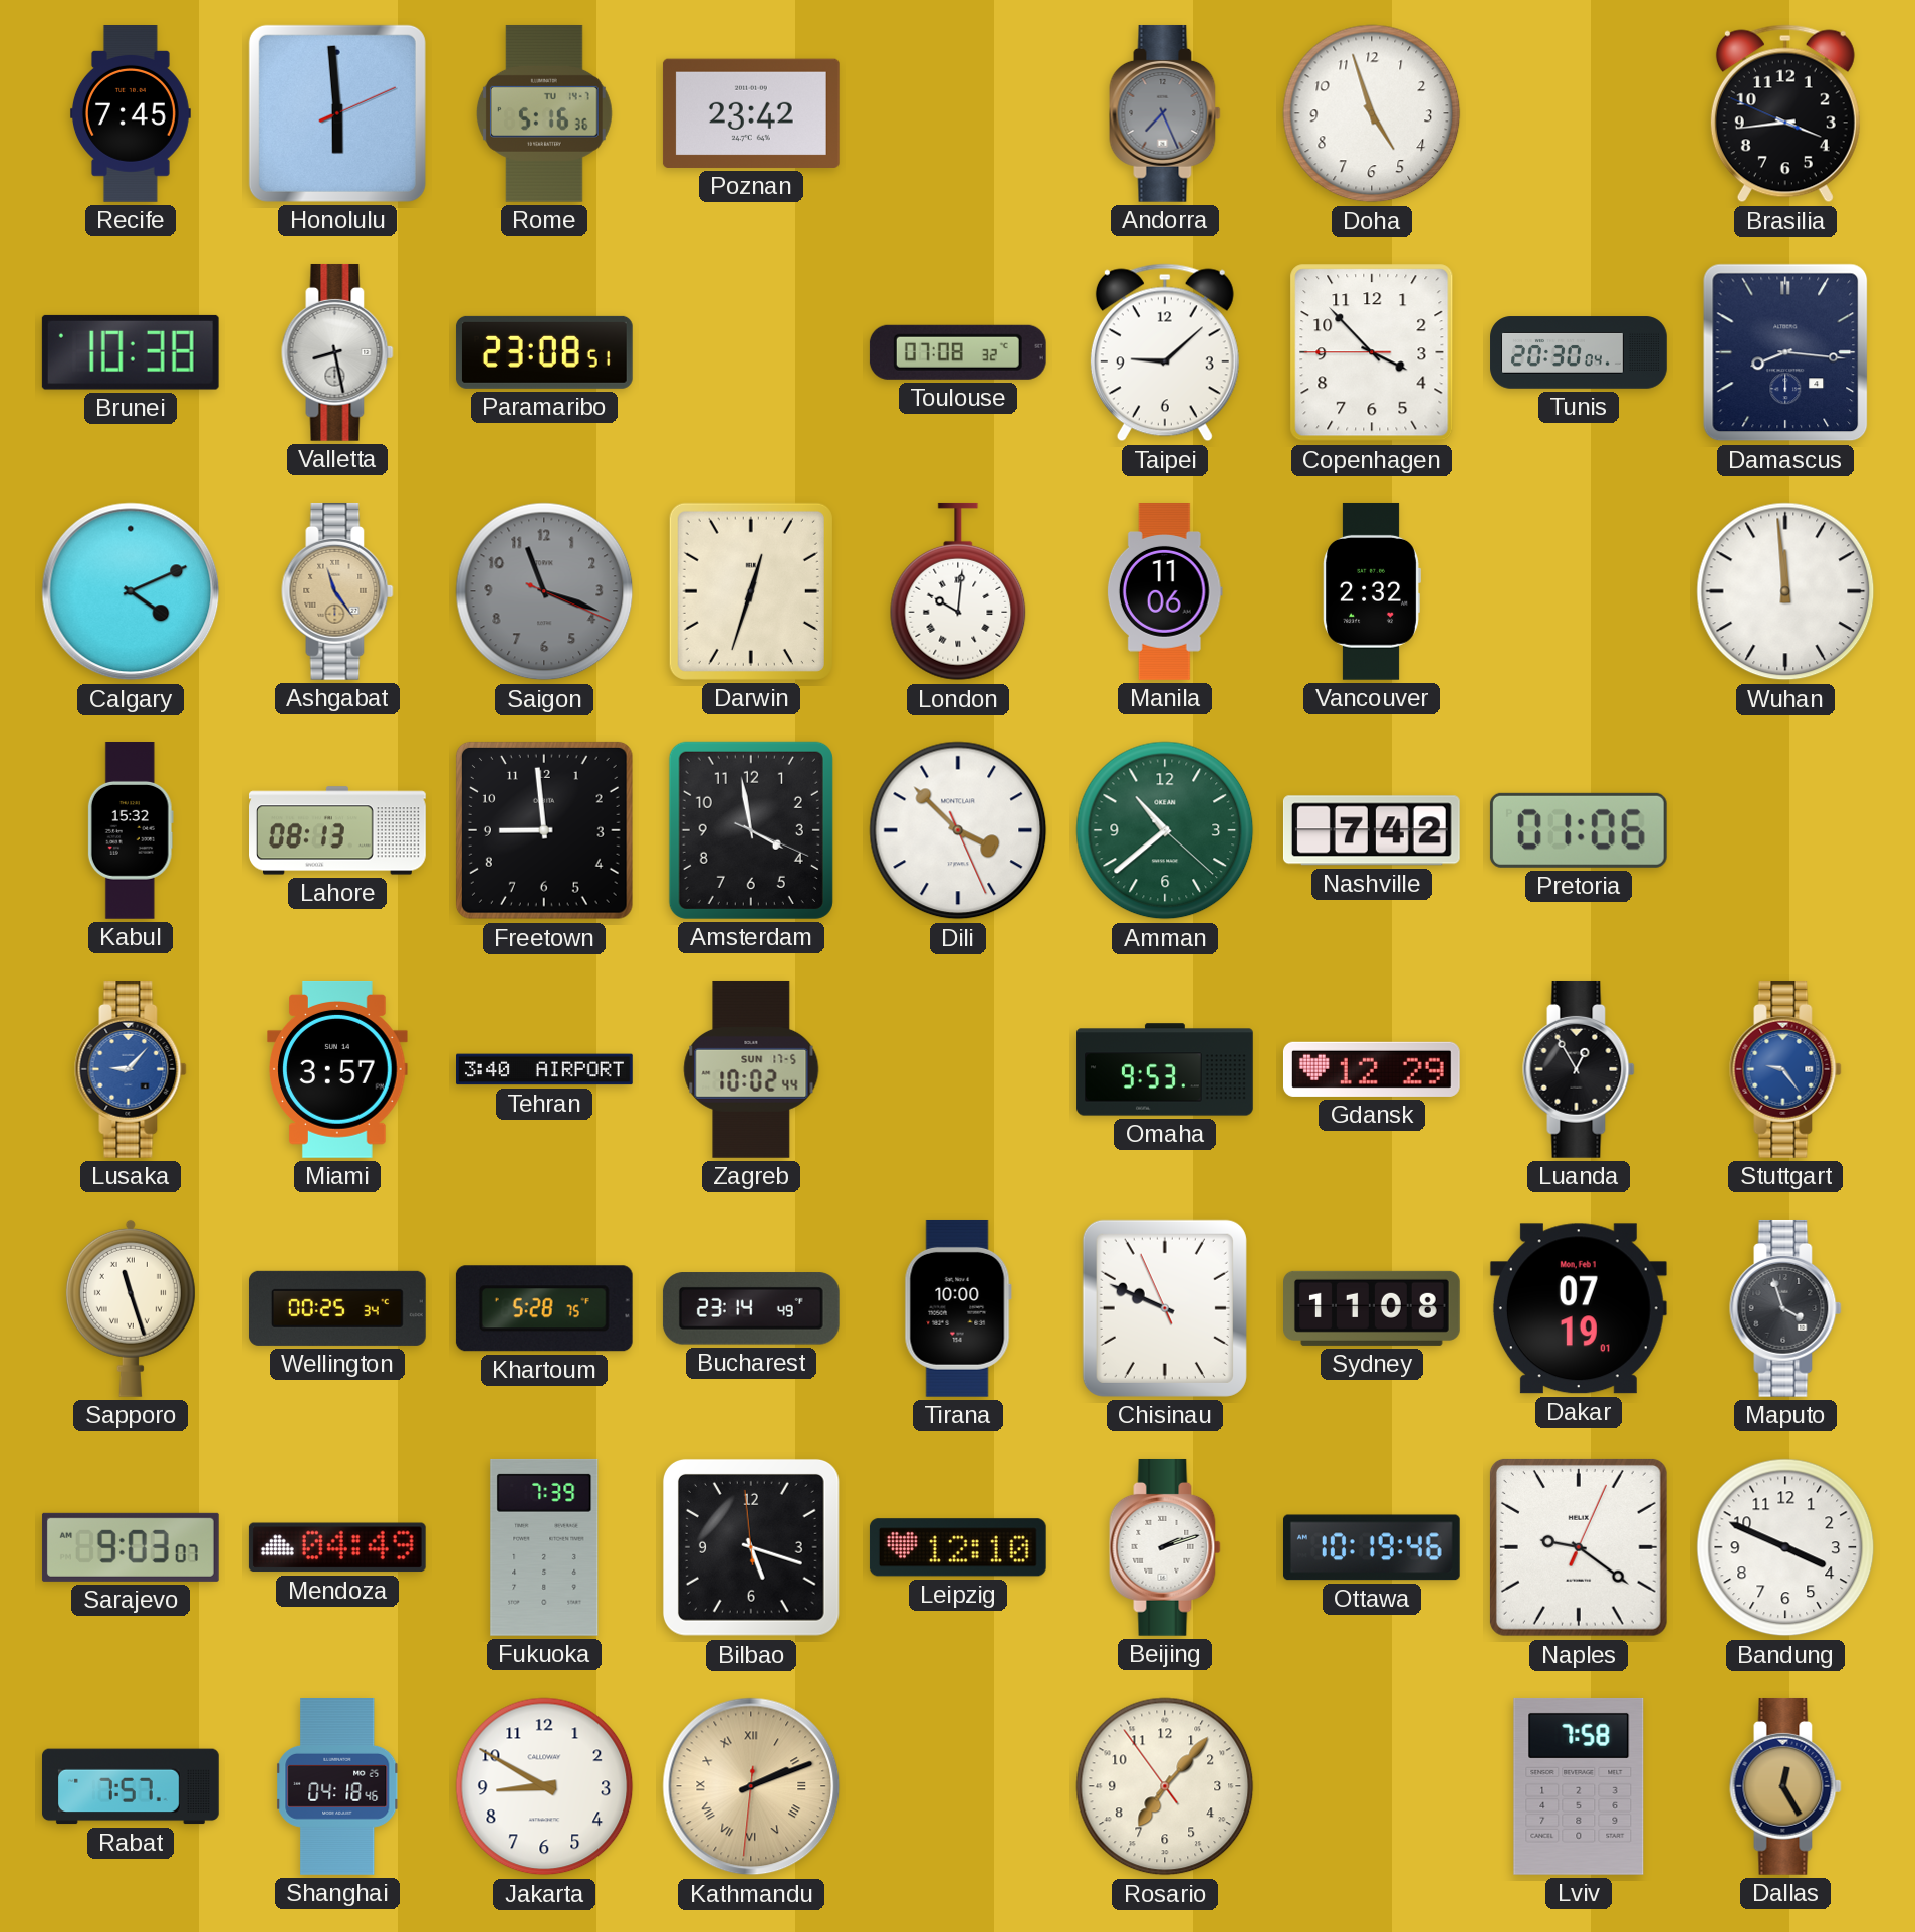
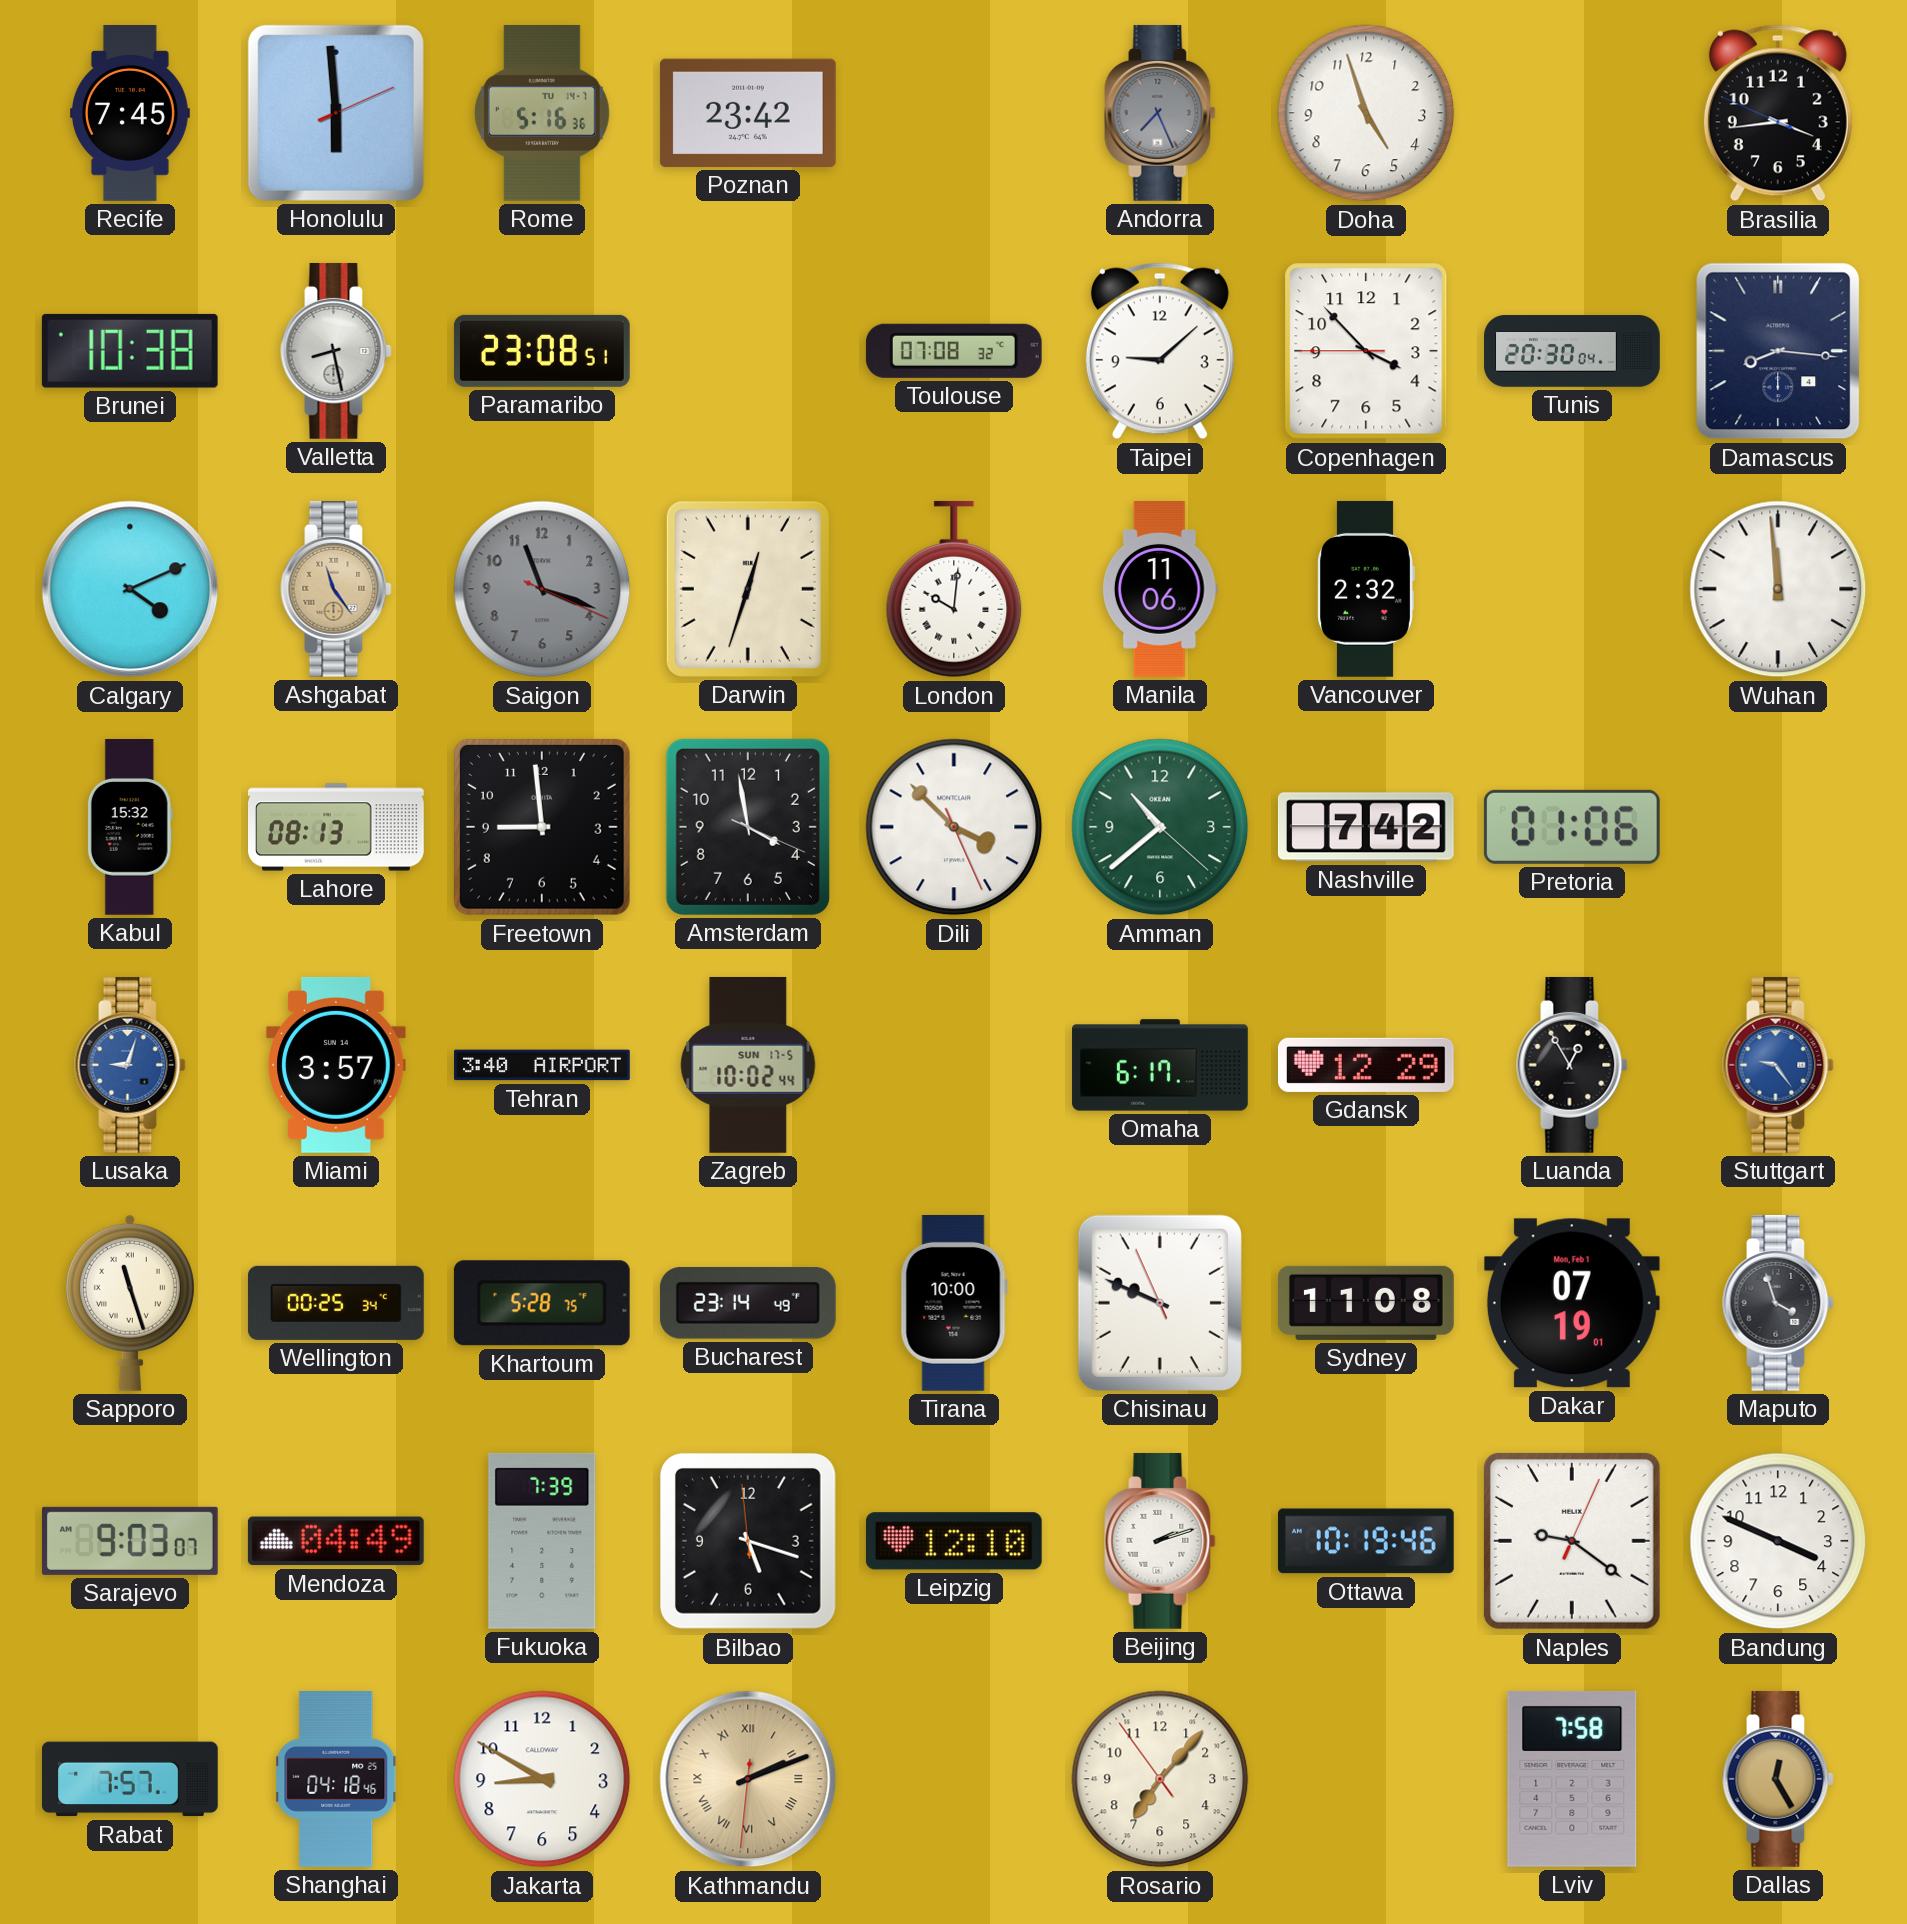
Lusaka: 9:07 -> 9:03
Omaha: 9:53 -> 6:17
